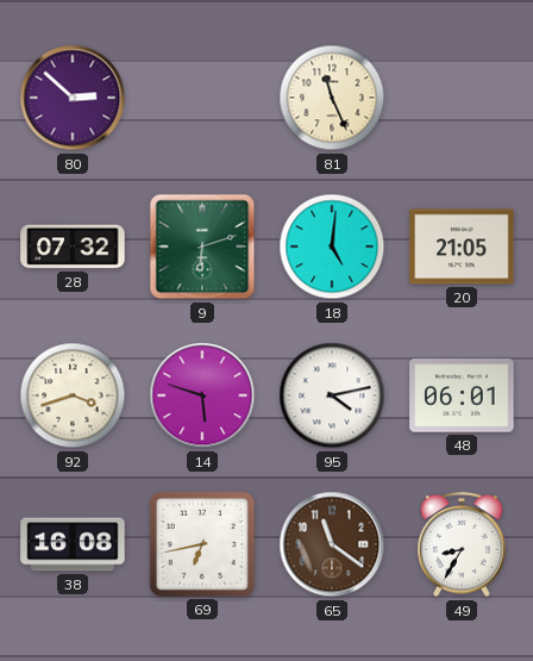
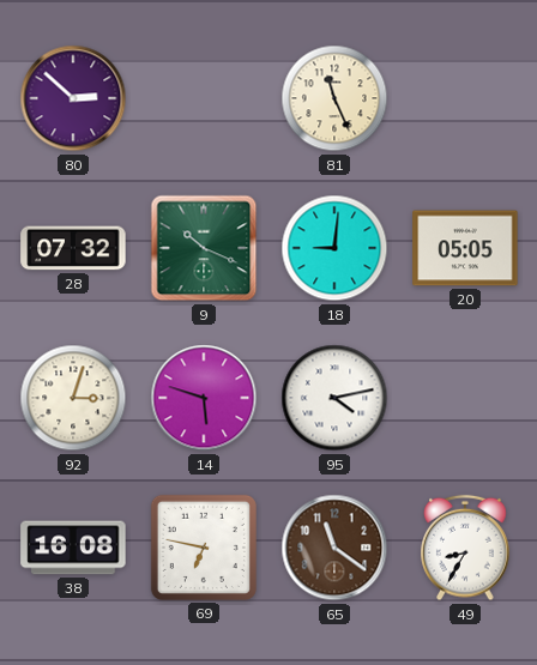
9: 6:12 -> 10:19
18: 5:01 -> 9:01
20: 21:05 -> 05:05
92: 3:42 -> 3:03
48: 06:01 -> none
69: 6:43 -> 6:47
